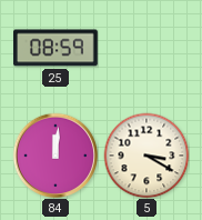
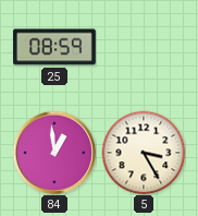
84: 12:01 -> 12:59
5: 3:20 -> 3:25
